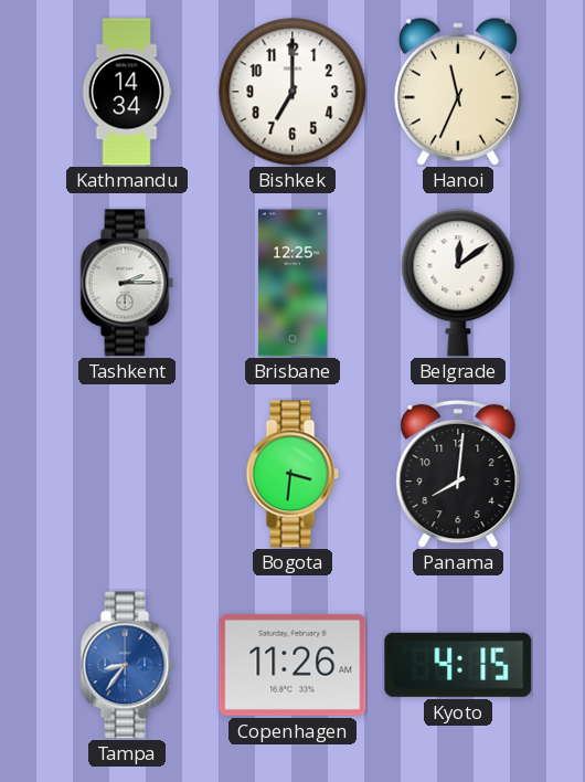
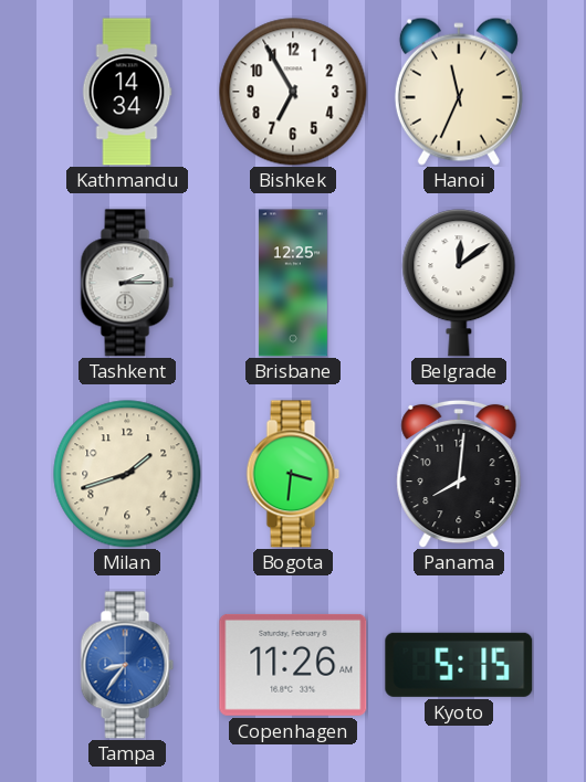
Bishkek: 7:00 -> 6:55
Milan: none -> 1:42
Kyoto: 4:15 -> 5:15
